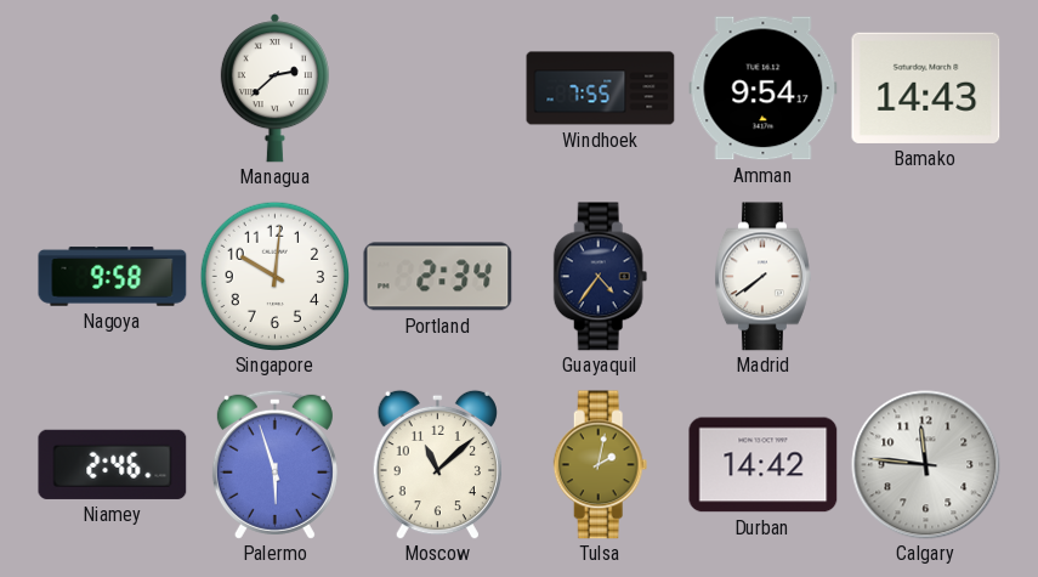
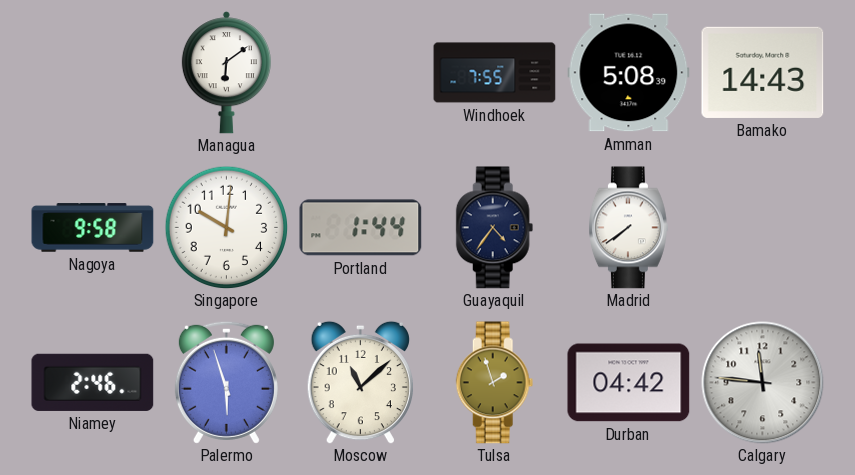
Managua: 2:38 -> 6:09
Amman: 9:54 -> 5:08
Portland: 2:34 -> 1:44
Tulsa: 2:02 -> 1:57
Durban: 14:42 -> 04:42
